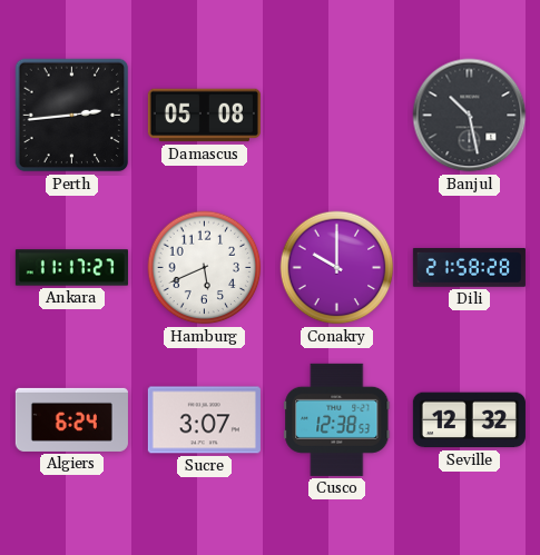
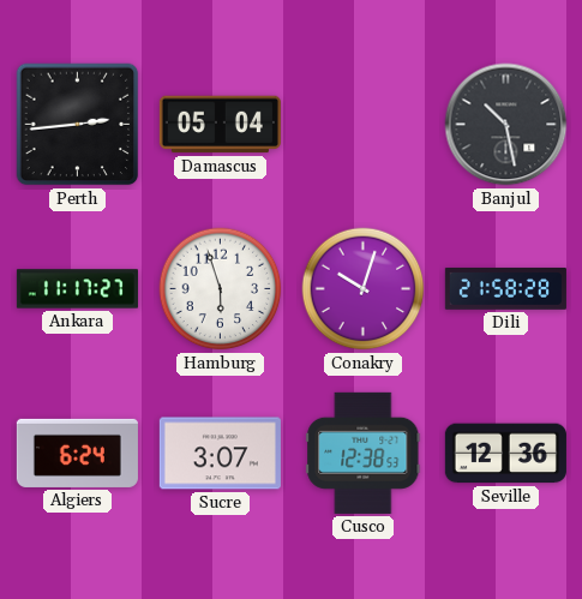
Damascus: 05:08 -> 05:04
Hamburg: 5:41 -> 5:57
Conakry: 10:00 -> 10:03
Seville: 12:32 -> 12:36
